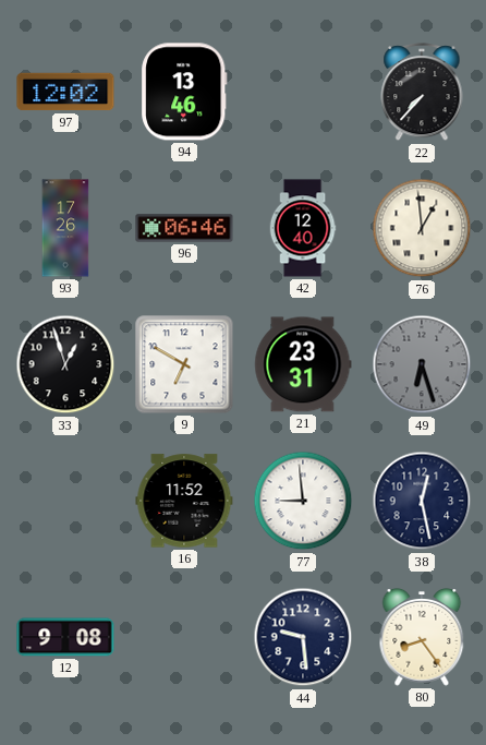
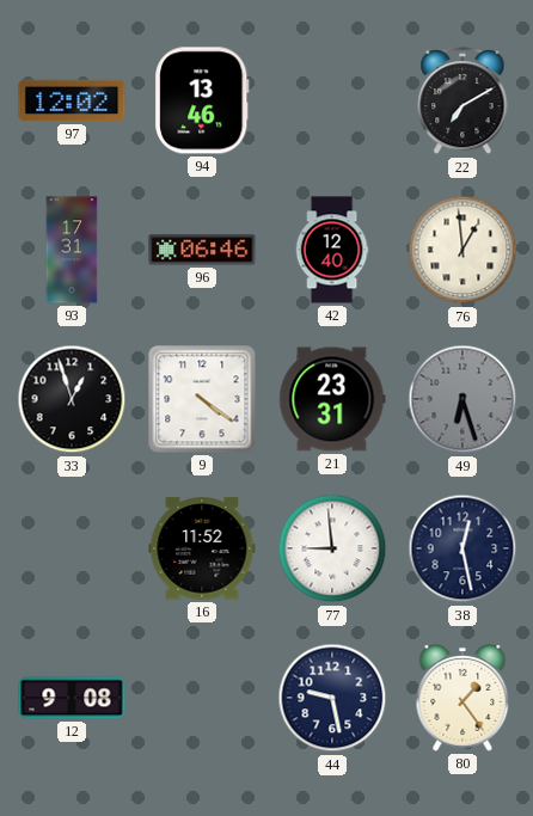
22: 7:37 -> 7:10
93: 17:26 -> 17:31
9: 6:50 -> 4:21
44: 9:29 -> 9:28
80: 8:24 -> 1:24
